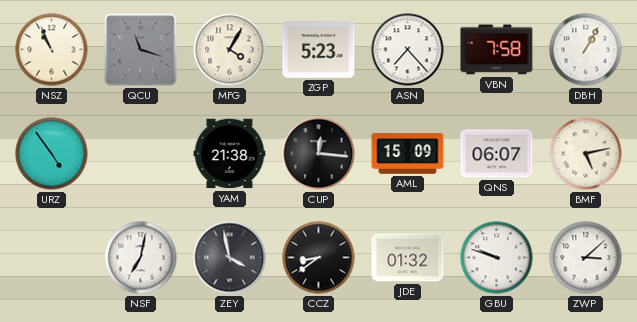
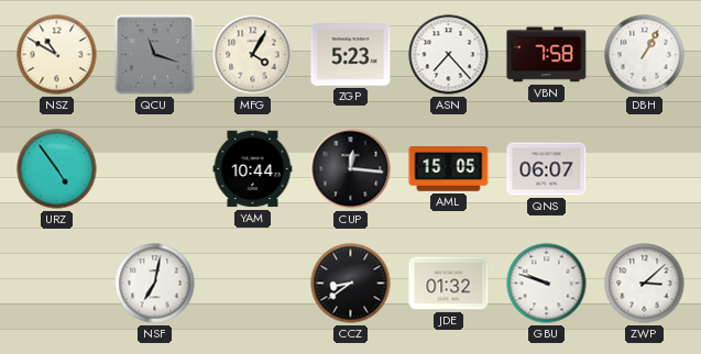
NSZ: 10:56 -> 10:50
YAM: 21:38 -> 10:44
AML: 15:09 -> 15:05
BMF: 5:13 -> none
ZEY: 3:58 -> none
